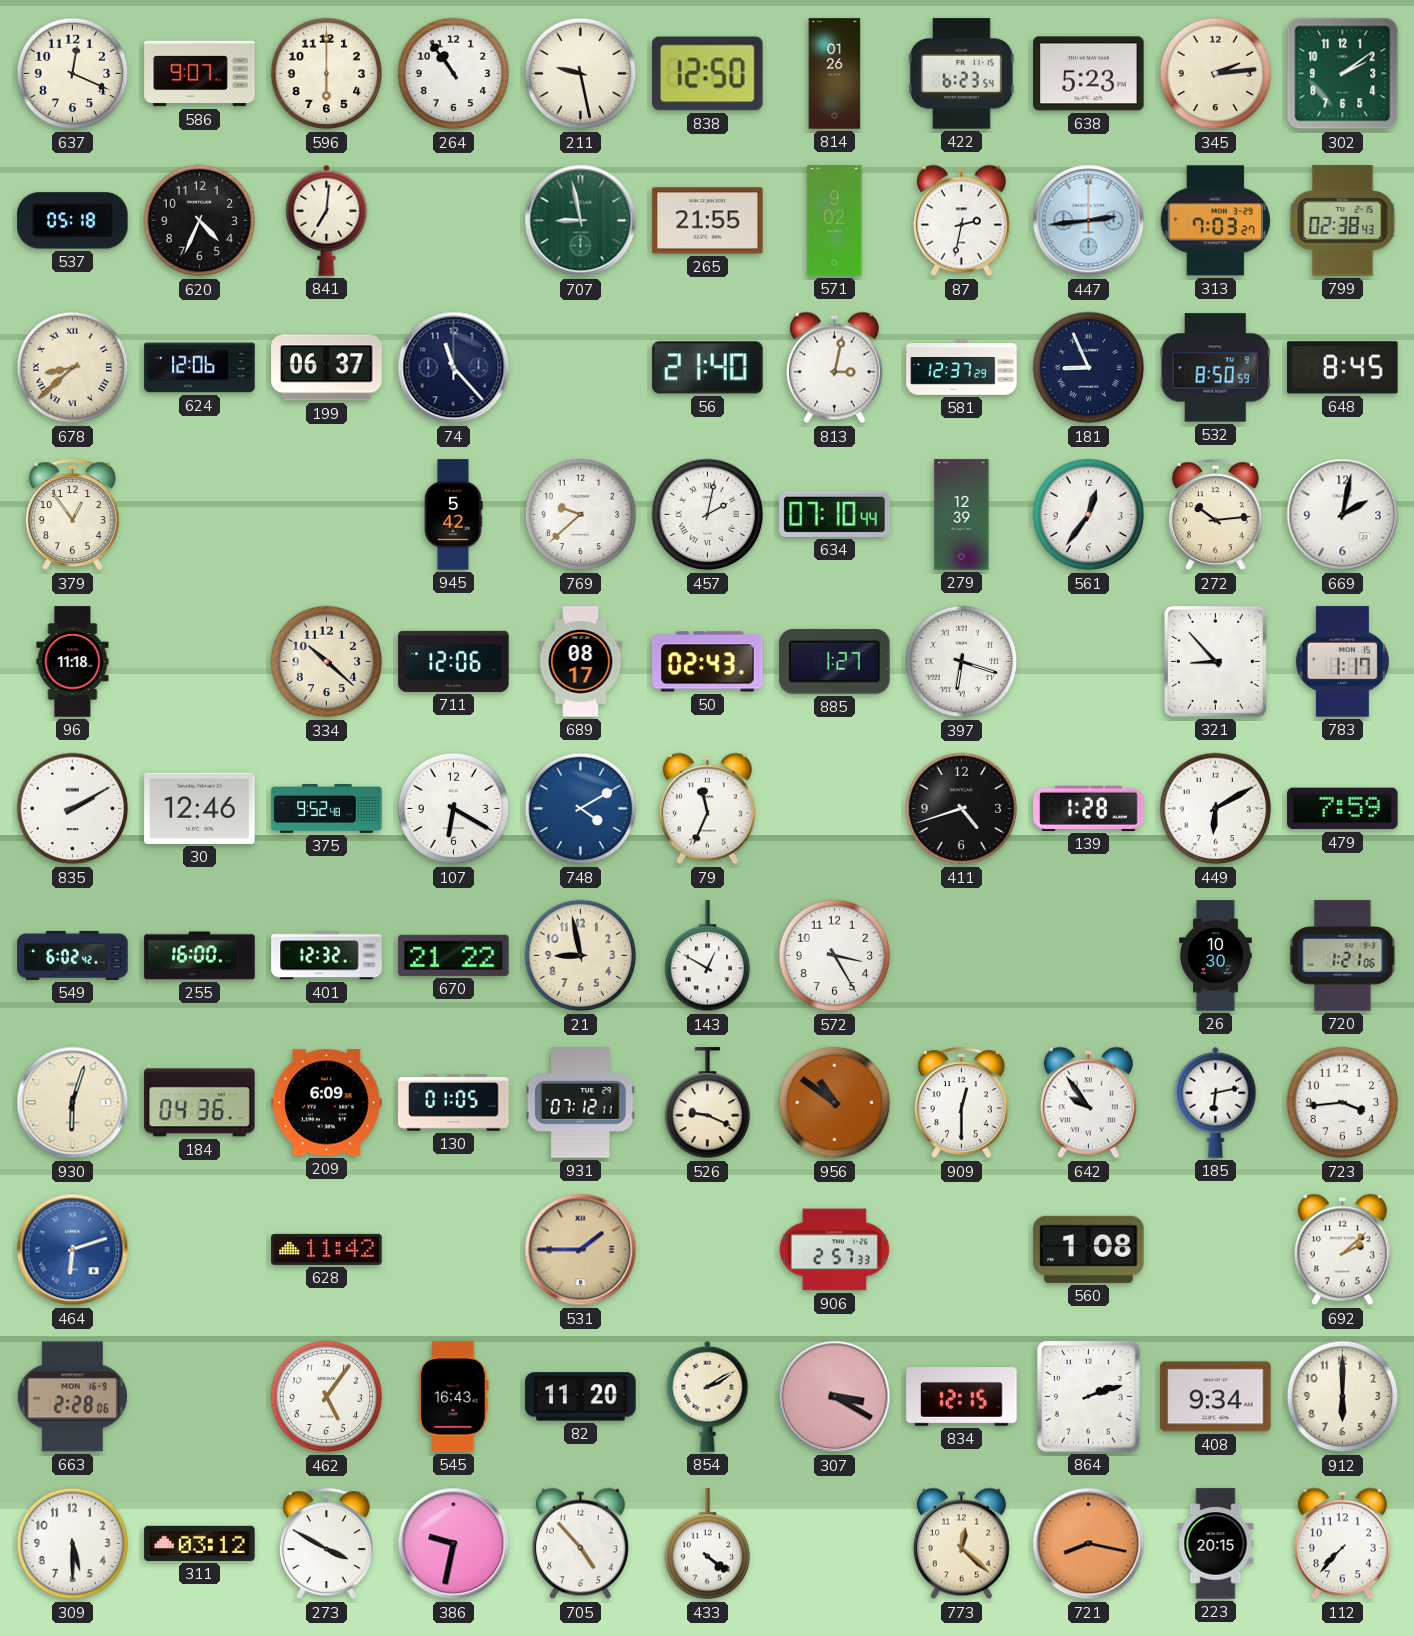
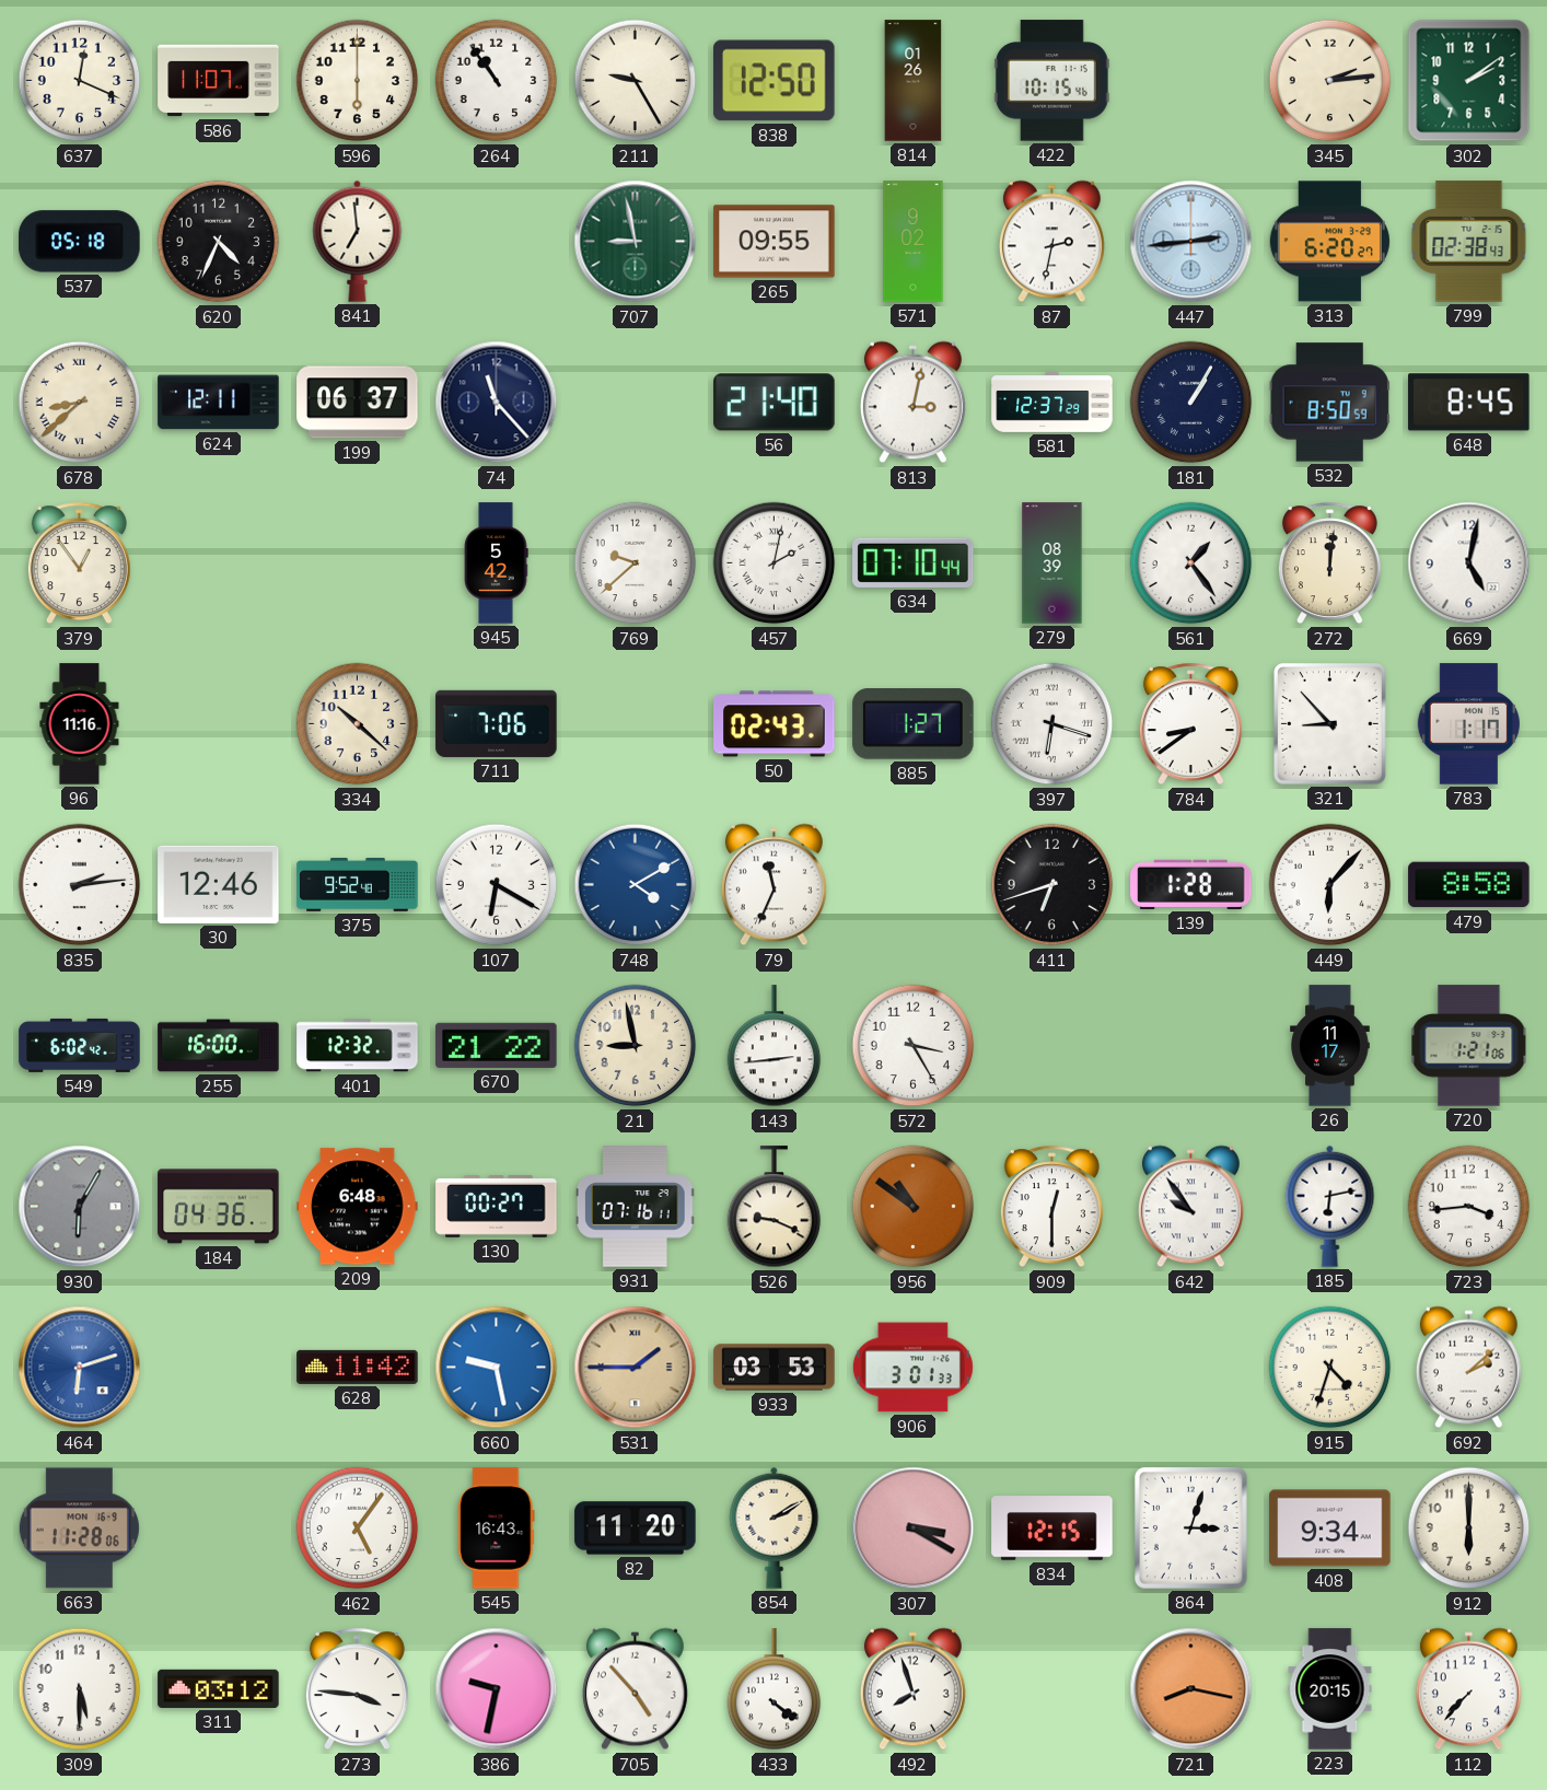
586: 9:07 -> 11:07
211: 9:28 -> 9:25
422: 6:23 -> 10:15
638: 5:23 -> none
841: 7:01 -> 6:59
265: 21:55 -> 09:55
313: 7:03 -> 6:20
624: 12:06 -> 12:11
181: 8:56 -> 1:05
279: 12:39 -> 08:39
561: 12:36 -> 1:24
272: 10:14 -> 12:01
669: 2:02 -> 5:02
96: 11:18 -> 11:16
711: 12:06 -> 7:06
689: 08:17 -> none
784: none -> 8:39
835: 2:10 -> 2:14
411: 4:42 -> 6:42
449: 6:10 -> 6:07
479: 7:59 -> 8:58
143: 12:50 -> 2:44
26: 10:30 -> 11:17
930: 6:03 -> 6:05
930 dial: cream -> grey
209: 6:09 -> 6:48
130: 01:05 -> 00:27
931: 07:12 -> 07:16
660: none -> 9:28
933: none -> 03:53
906: 2:57 -> 3:01
560: 1:08 -> none
915: none -> 4:33
663: 2:28 -> 11:28
864: 2:12 -> 3:03
273: 3:50 -> 3:46
492: none -> 7:57
773: 12:22 -> none
